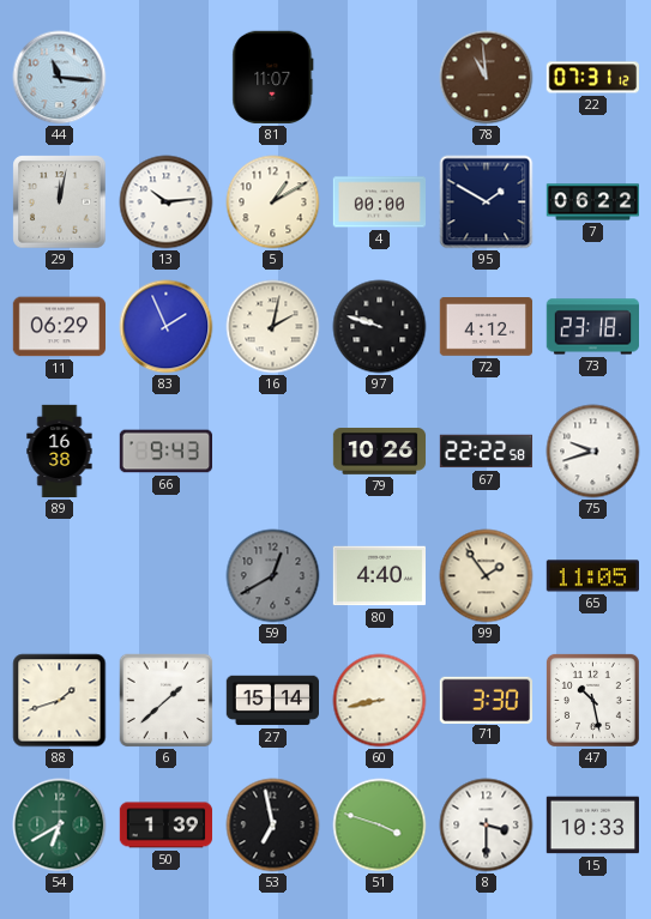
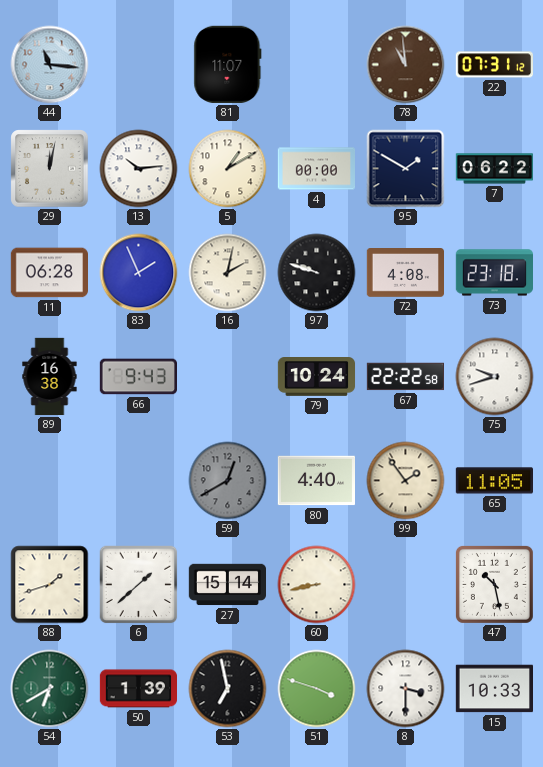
11: 06:29 -> 06:28
72: 4:12 -> 4:08
79: 10:26 -> 10:24
71: 3:30 -> none
